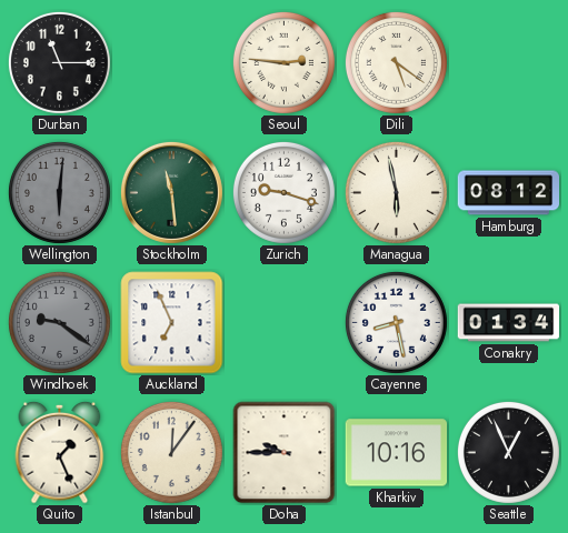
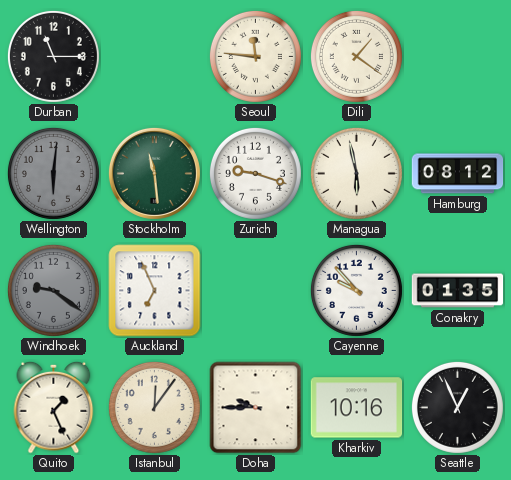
Seoul: 2:46 -> 11:46
Dili: 5:21 -> 1:21
Cayenne: 8:28 -> 9:53
Conakry: 01:34 -> 01:35
